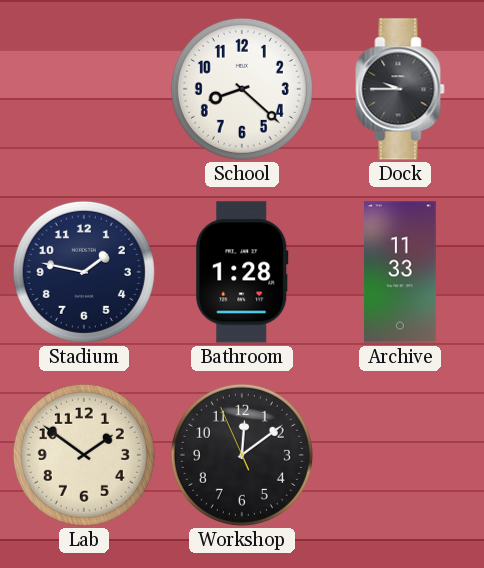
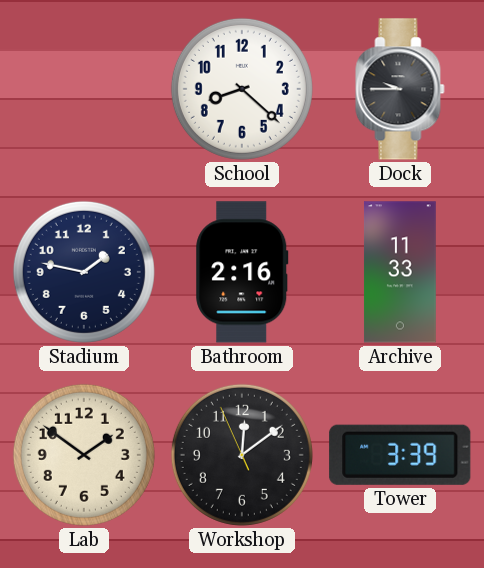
Bathroom: 1:28 -> 2:16
Tower: none -> 3:39
